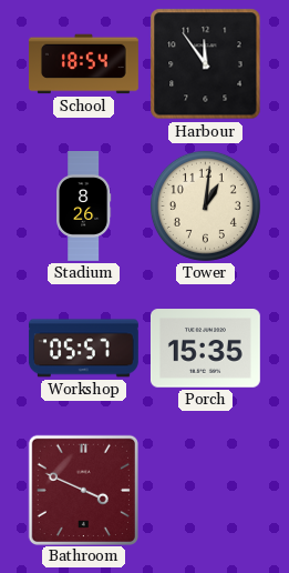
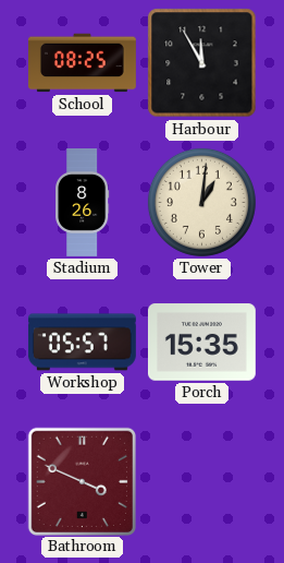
School: 18:54 -> 08:25
Harbour: 11:54 -> 11:55
